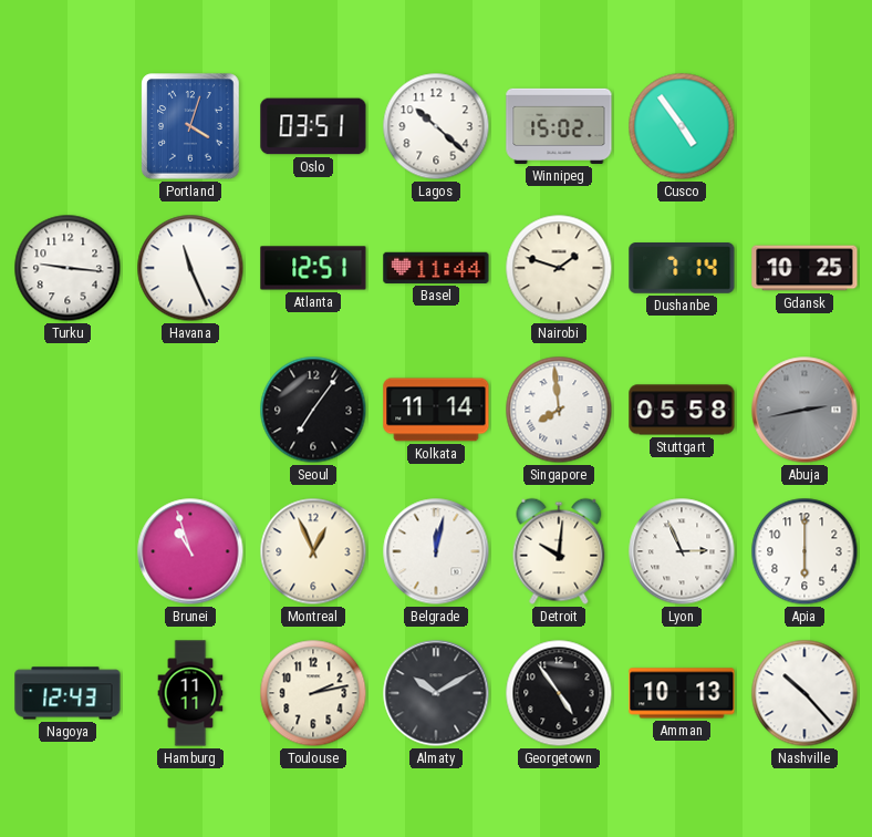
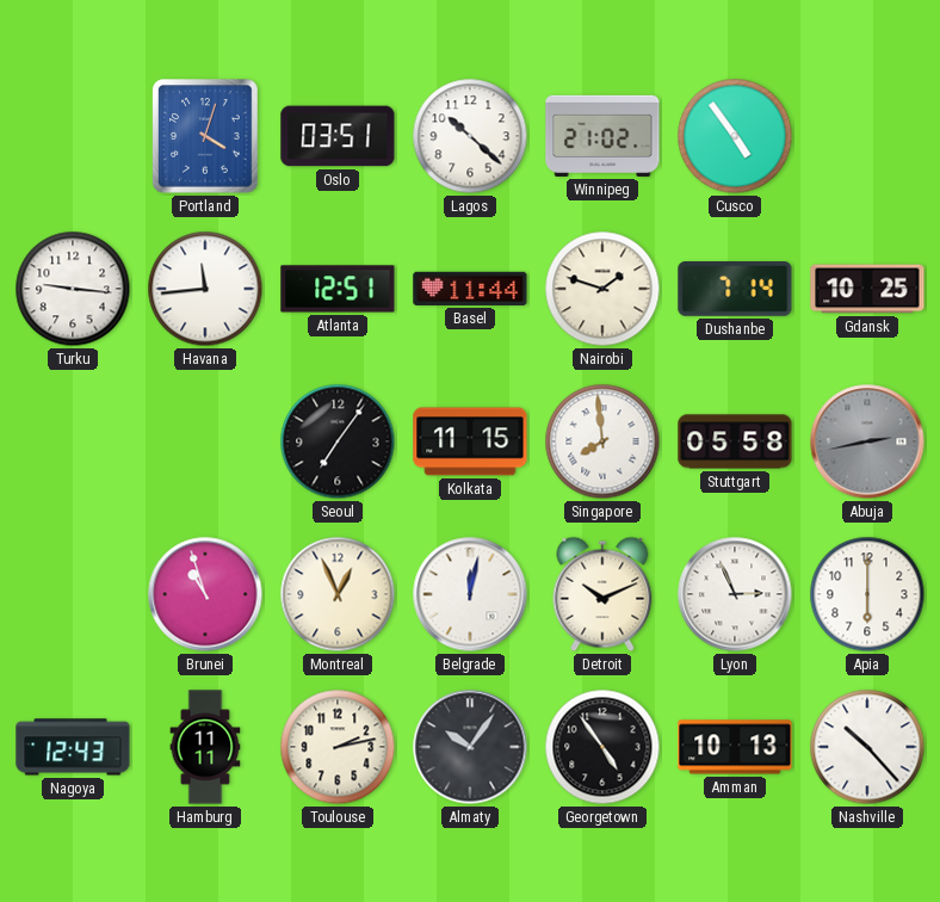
Winnipeg: 15:02 -> 21:02
Havana: 11:26 -> 11:44
Kolkata: 11:14 -> 11:15
Detroit: 10:01 -> 10:11
Almaty: 10:10 -> 10:06
